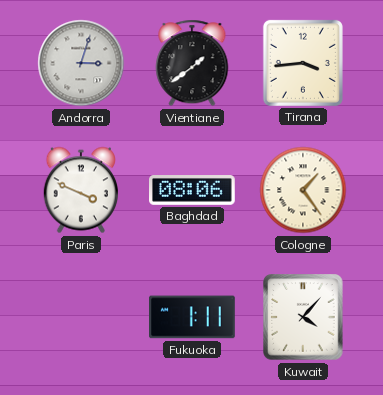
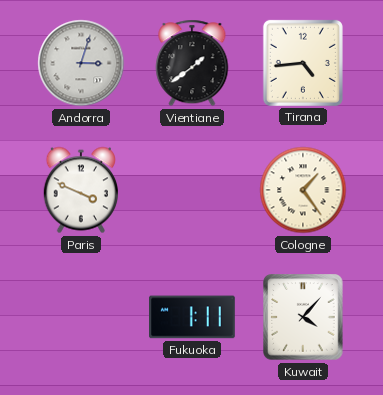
Tirana: 3:44 -> 4:44
Baghdad: 08:06 -> none
